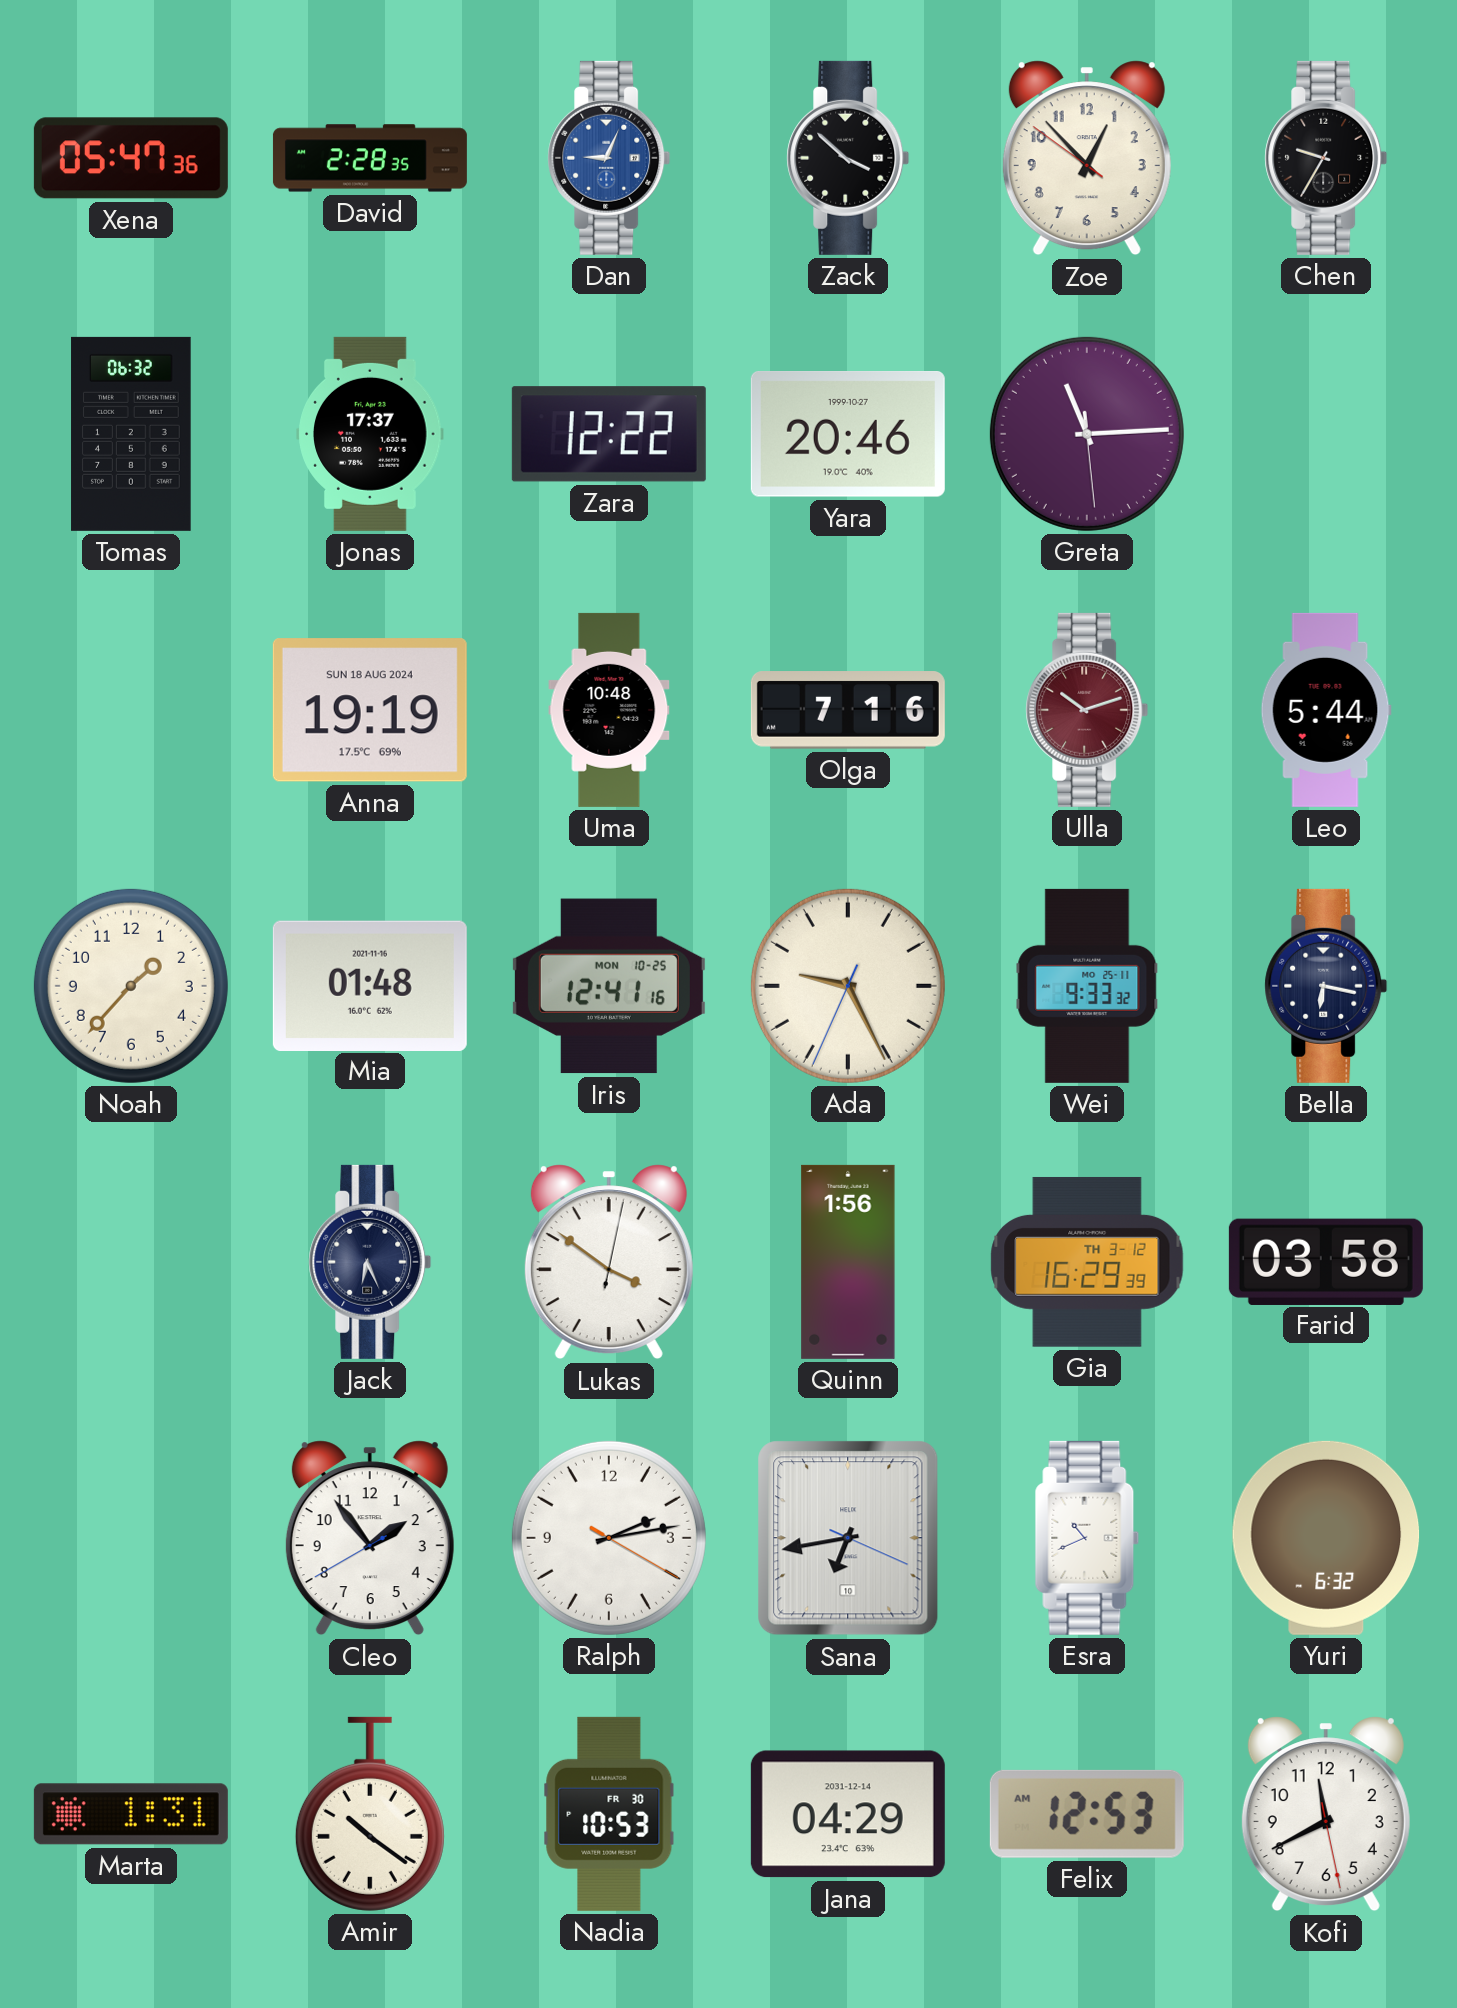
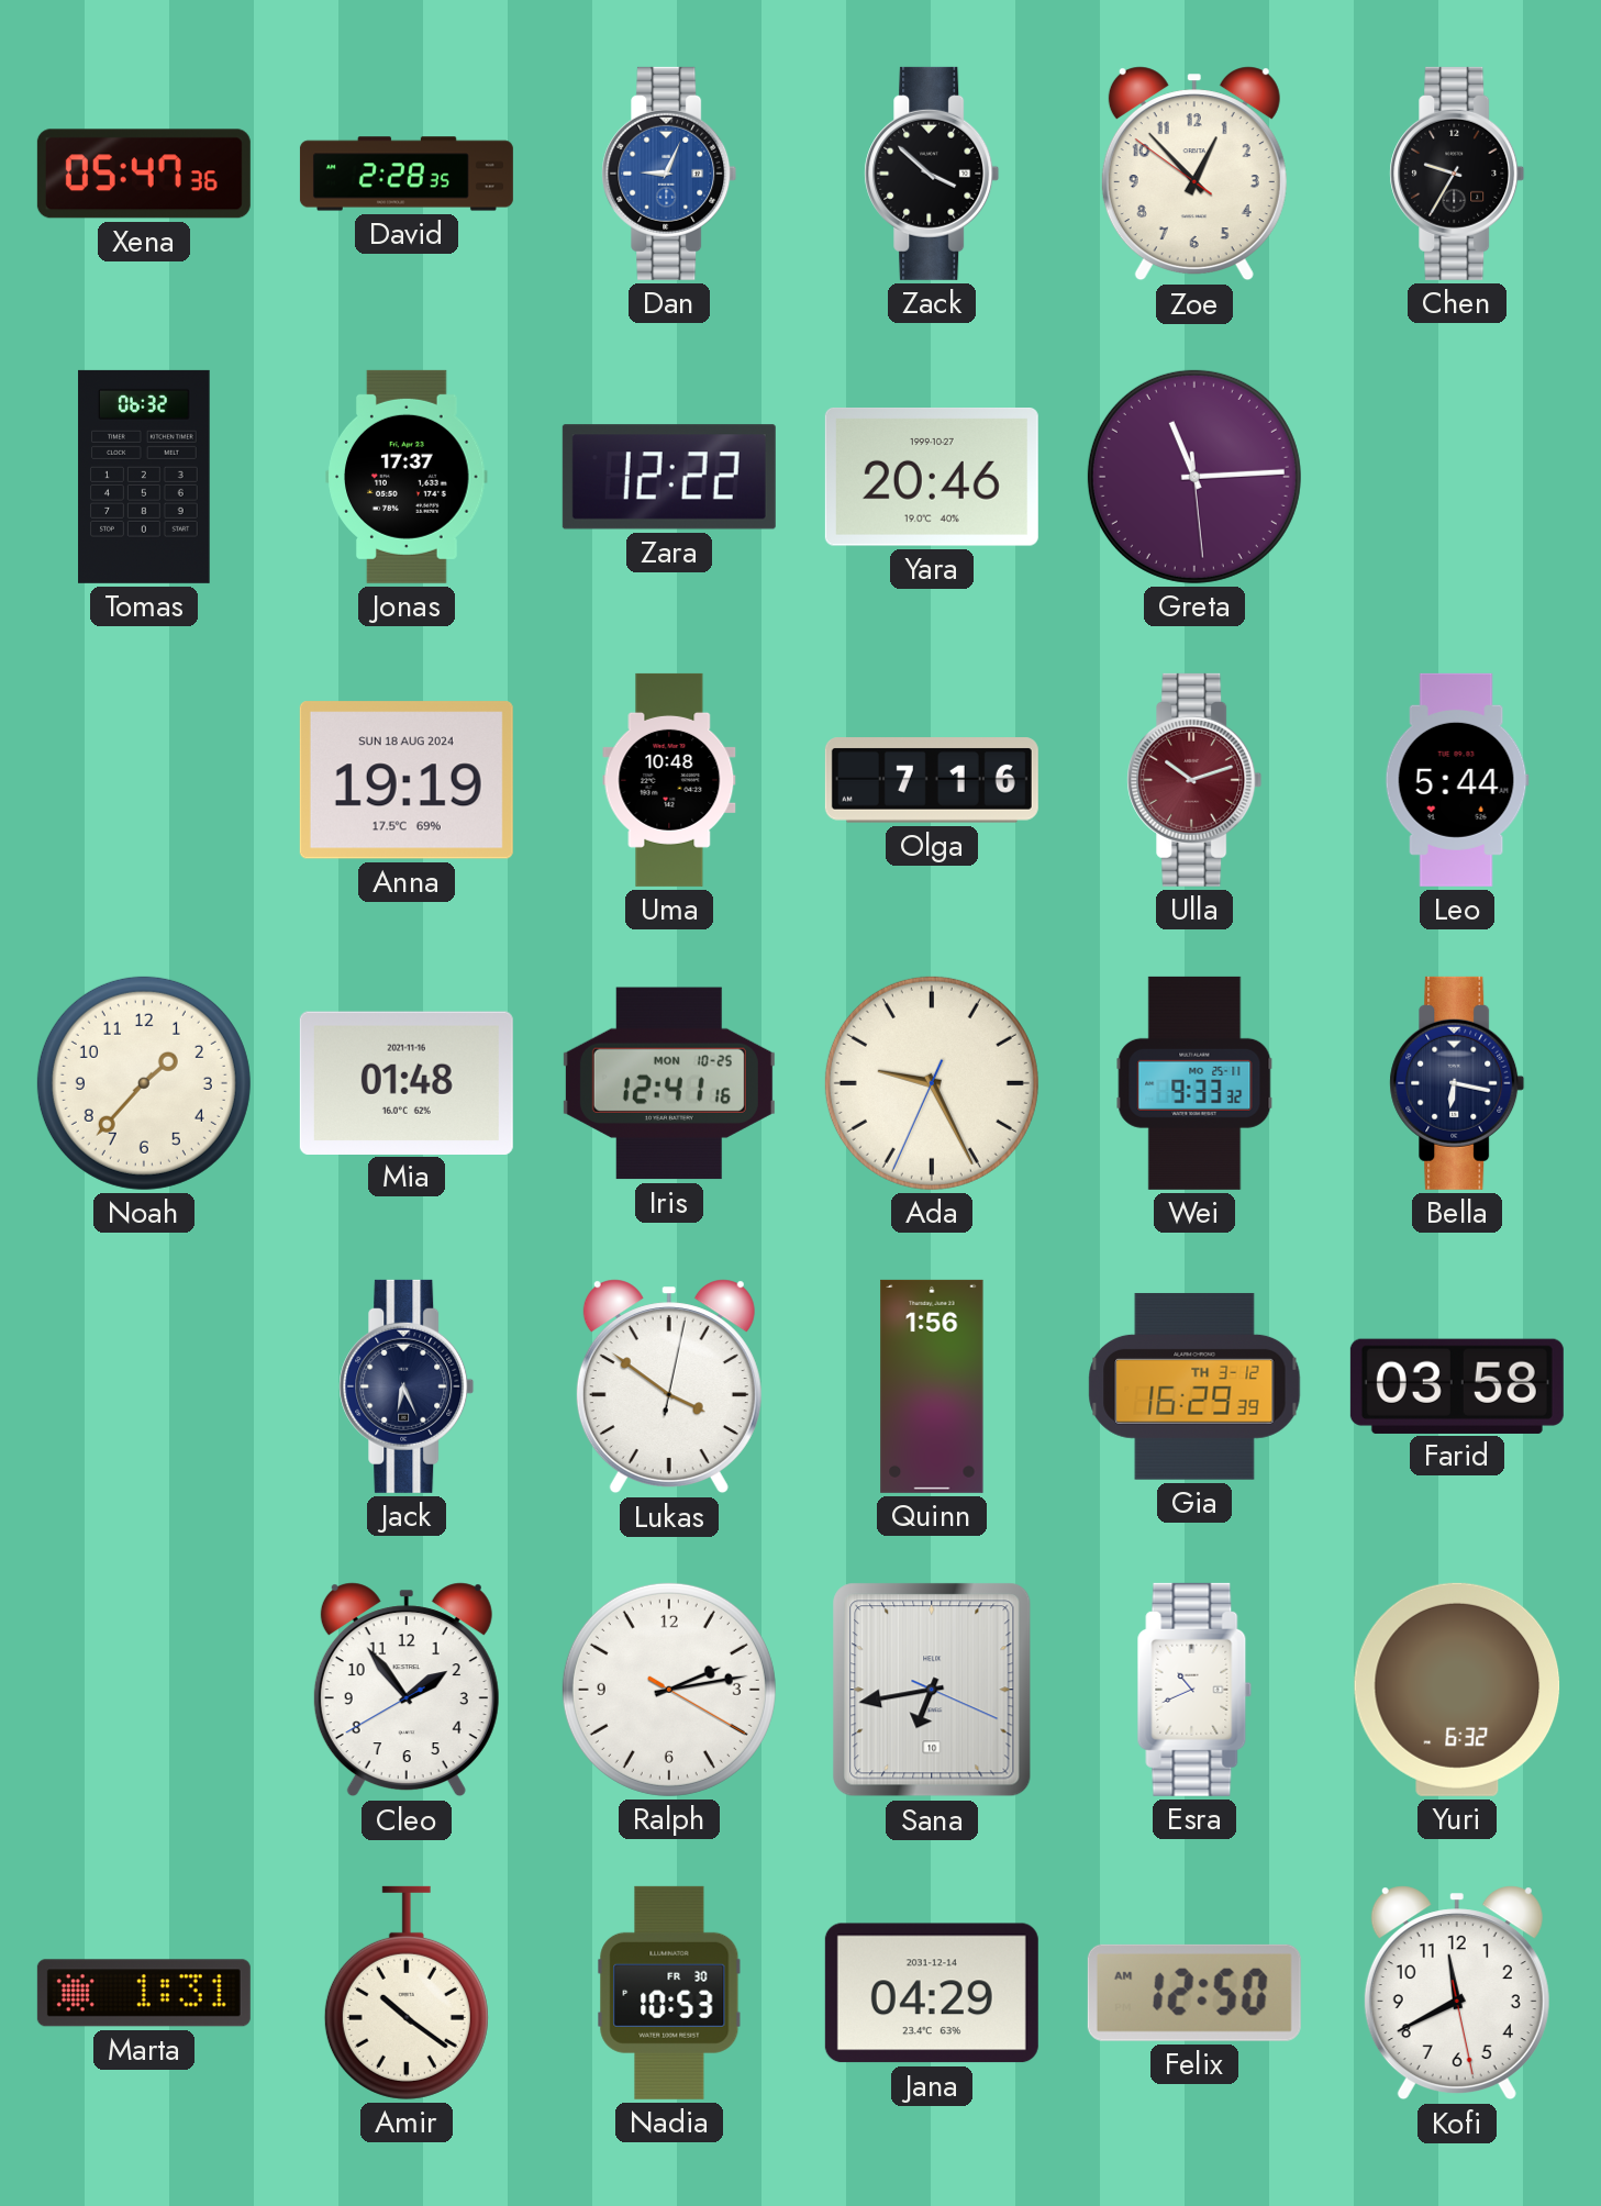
Felix: 12:53 -> 12:50
